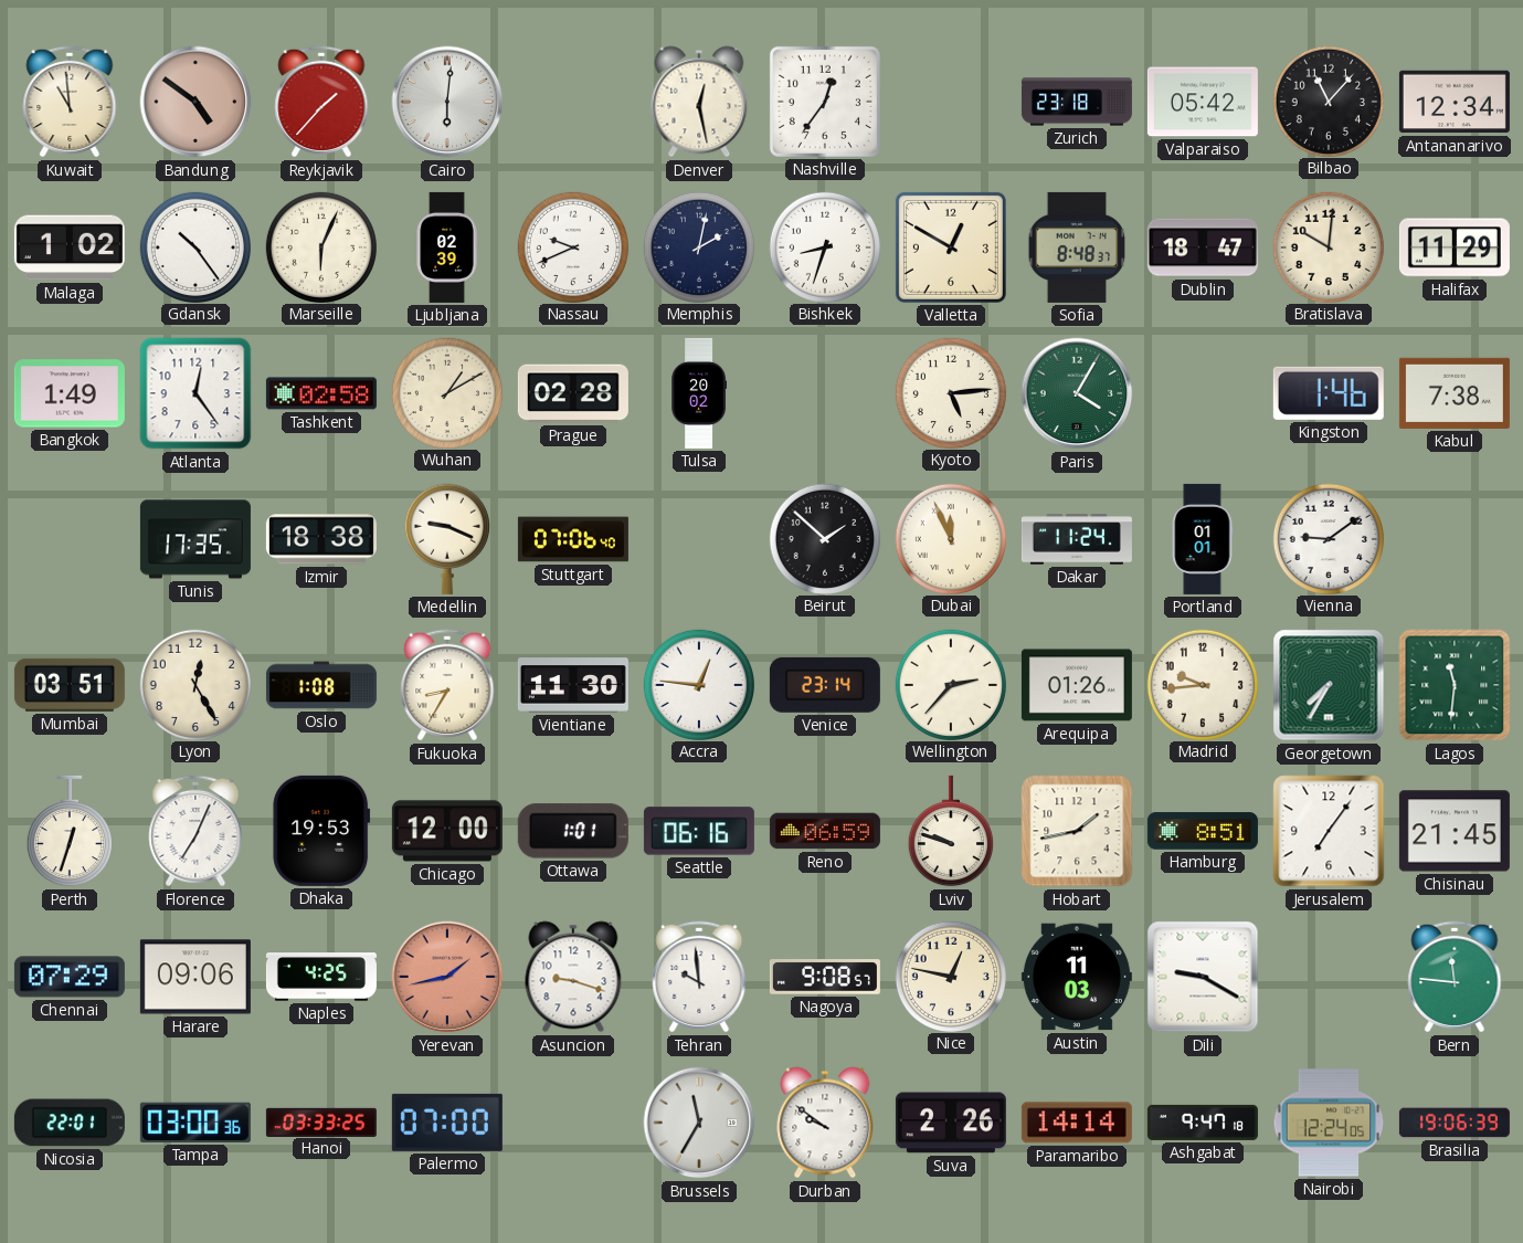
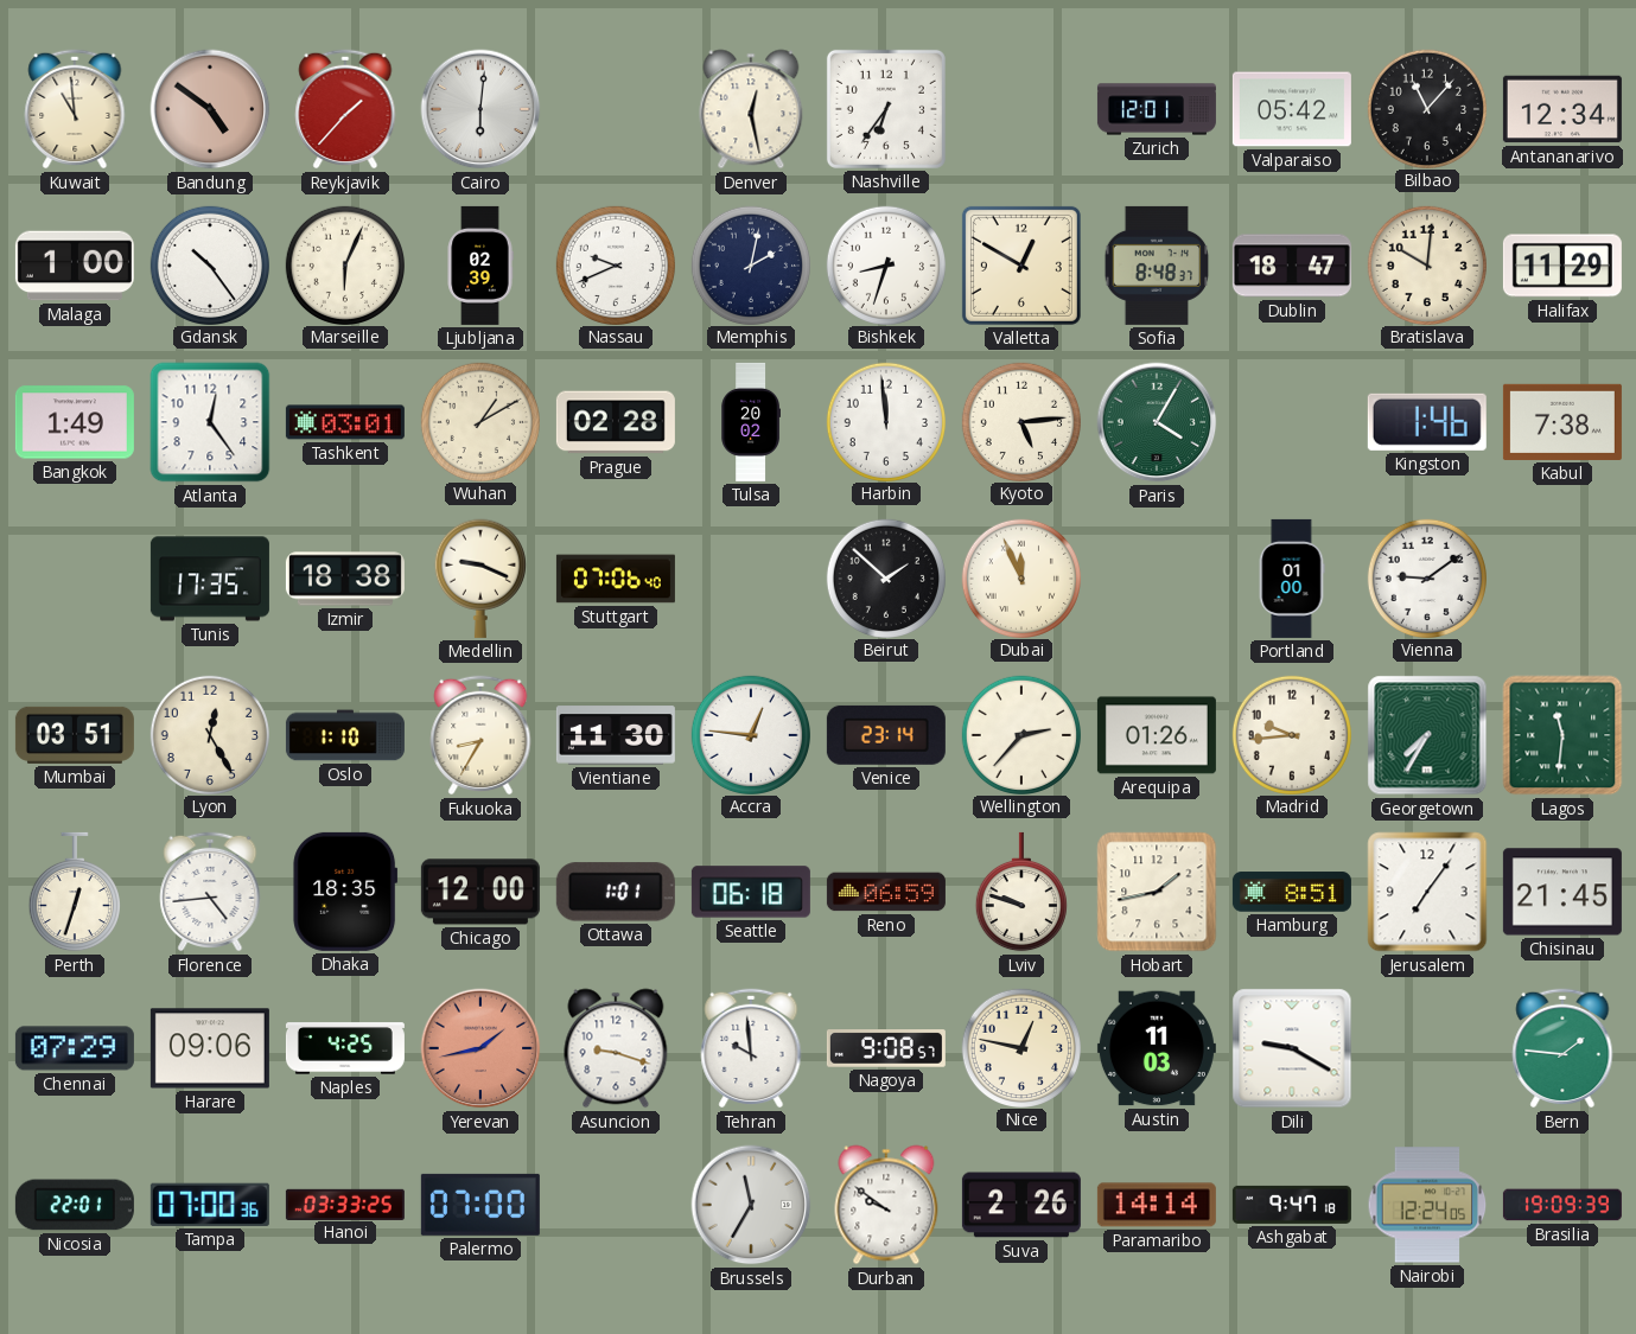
Nashville: 12:36 -> 6:36
Zurich: 23:18 -> 12:01
Malaga: 1:02 -> 1:00
Tashkent: 02:58 -> 03:01
Harbin: none -> 11:59
Dakar: 11:24 -> none
Portland: 01:01 -> 01:00
Oslo: 1:08 -> 1:10
Florence: 7:04 -> 4:44
Dhaka: 19:53 -> 18:35
Seattle: 06:16 -> 06:18
Bern: 11:46 -> 1:46
Tampa: 03:00 -> 07:00
Brasilia: 19:06 -> 19:09
